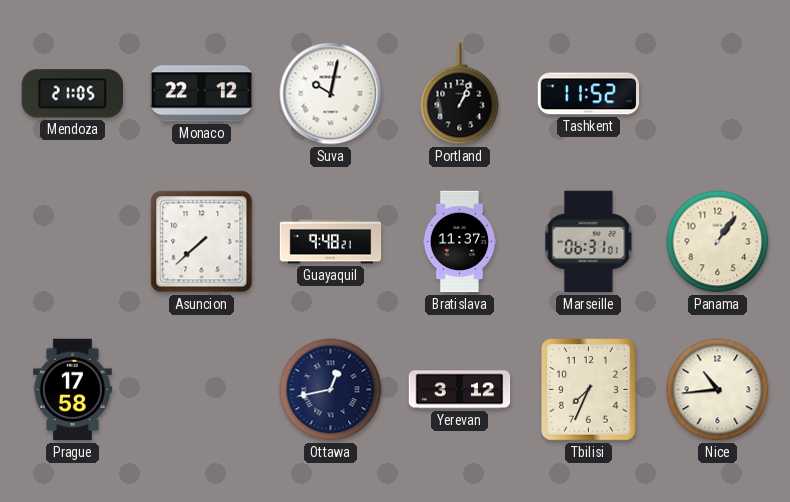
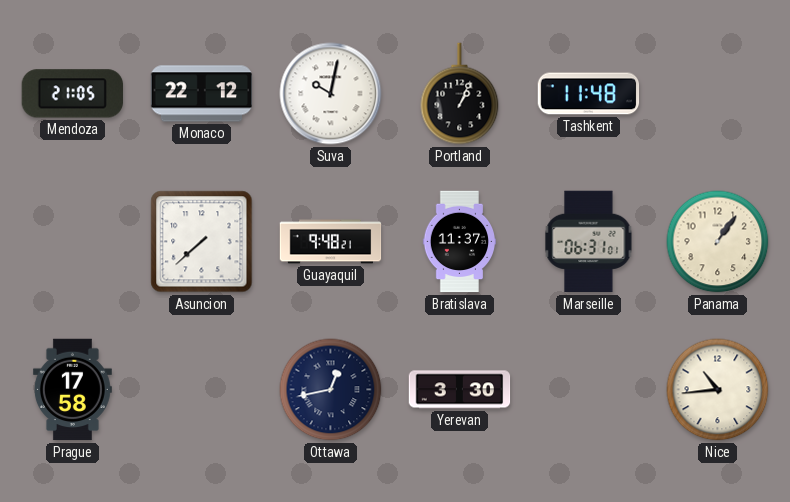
Tashkent: 11:52 -> 11:48
Yerevan: 3:12 -> 3:30
Tbilisi: 7:34 -> none
